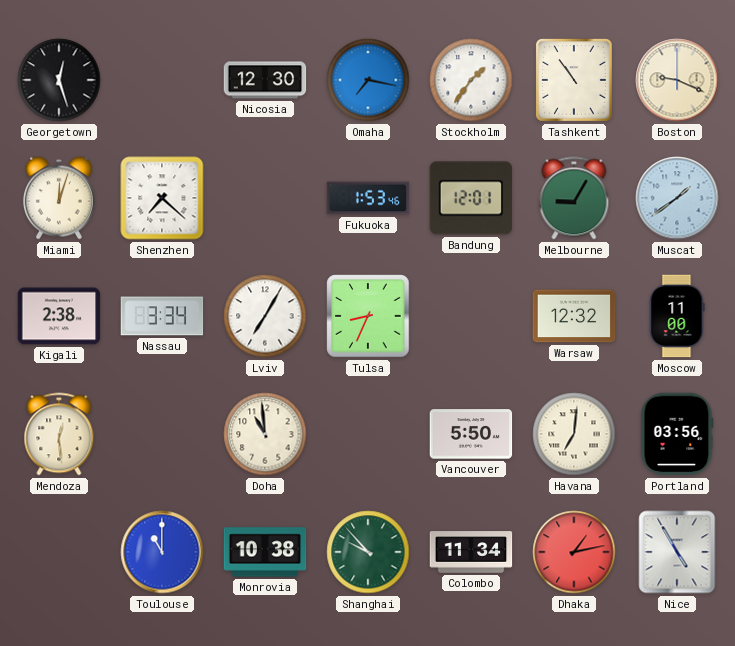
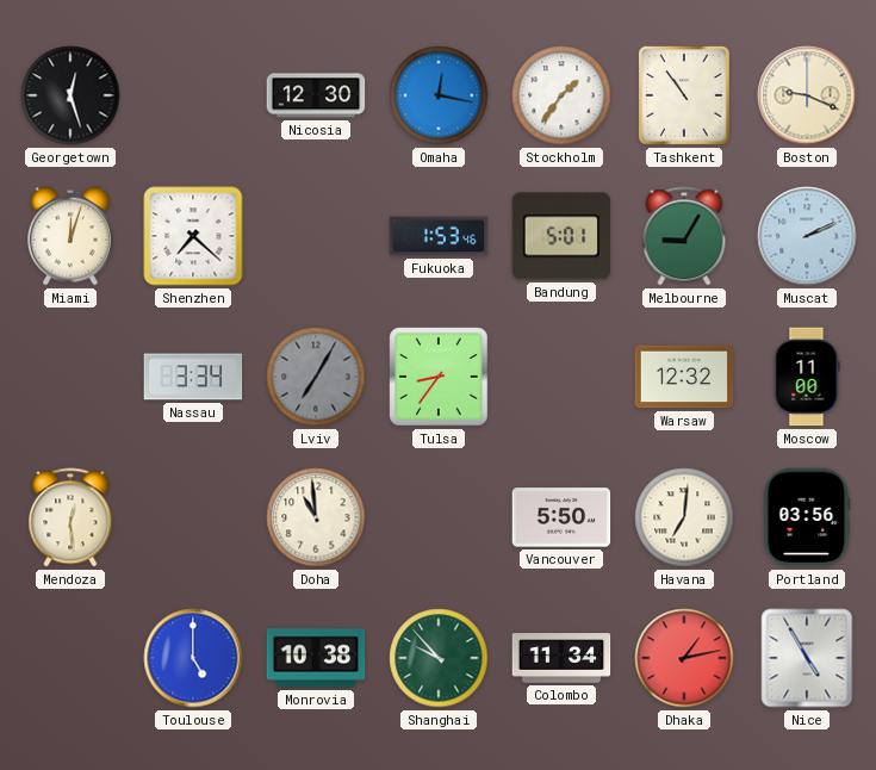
Omaha: 7:17 -> 12:17
Bandung: 12:01 -> 5:01
Muscat: 1:39 -> 2:11
Kigali: 2:38 -> none
Lviv dial: white -> grey
Tulsa: 8:34 -> 8:36
Toulouse: 11:00 -> 5:00
